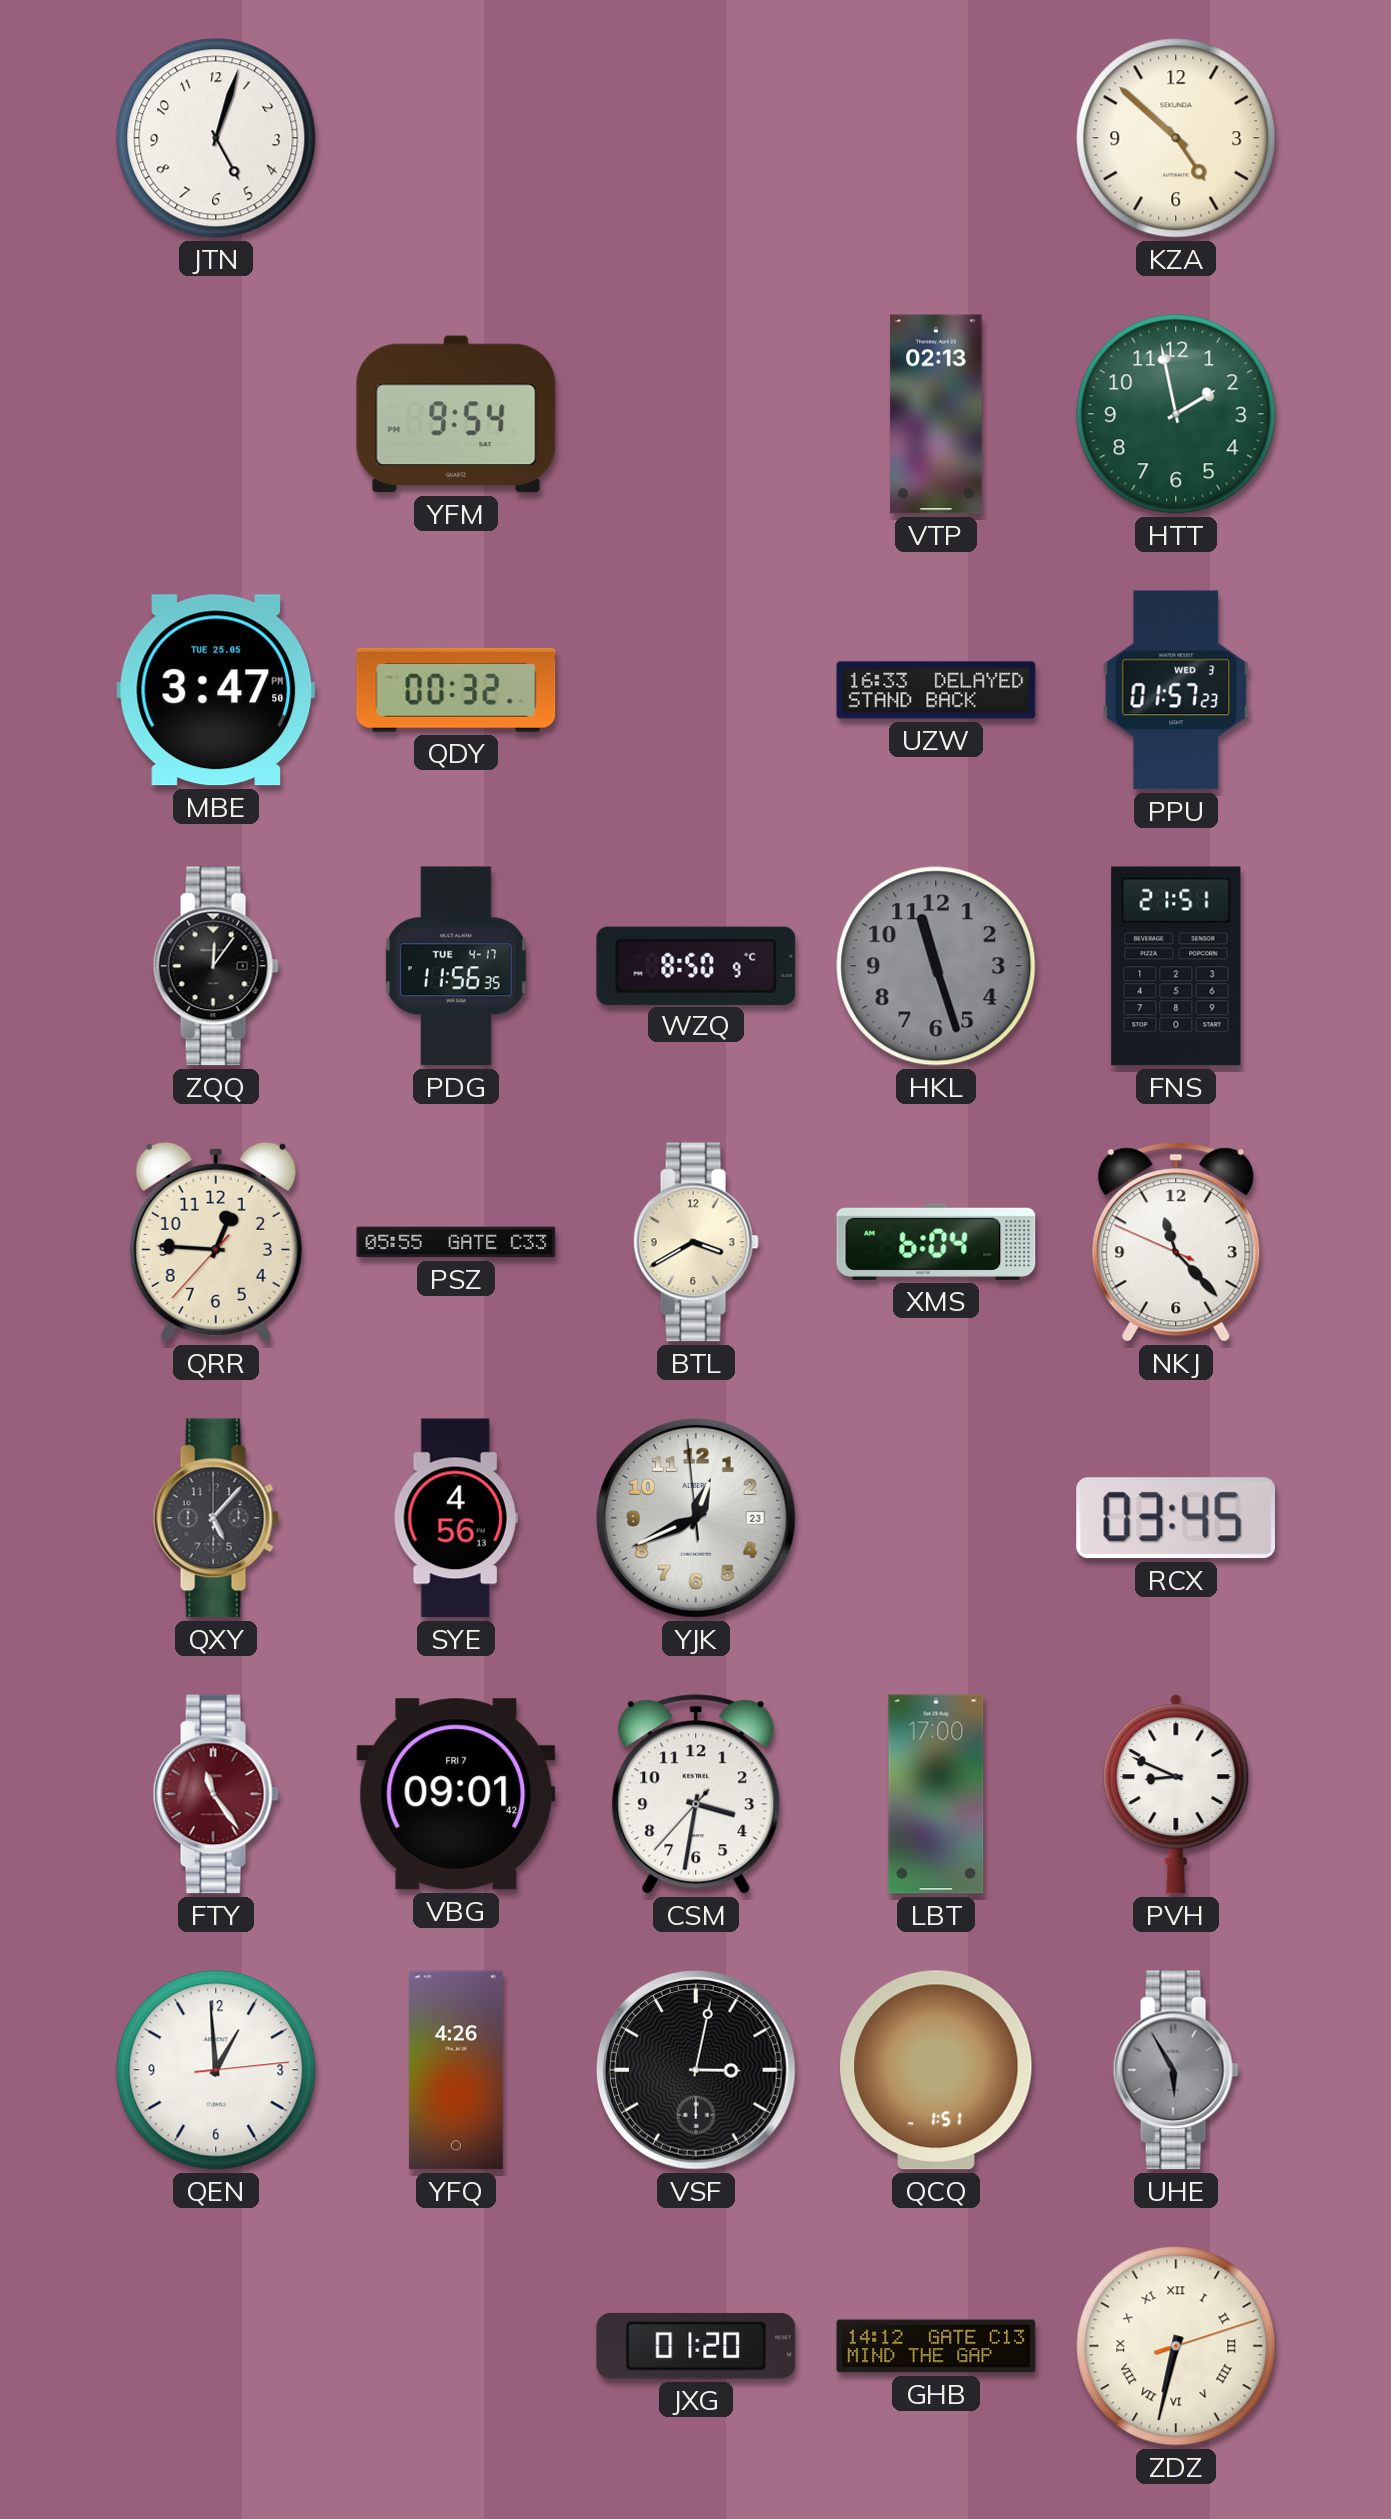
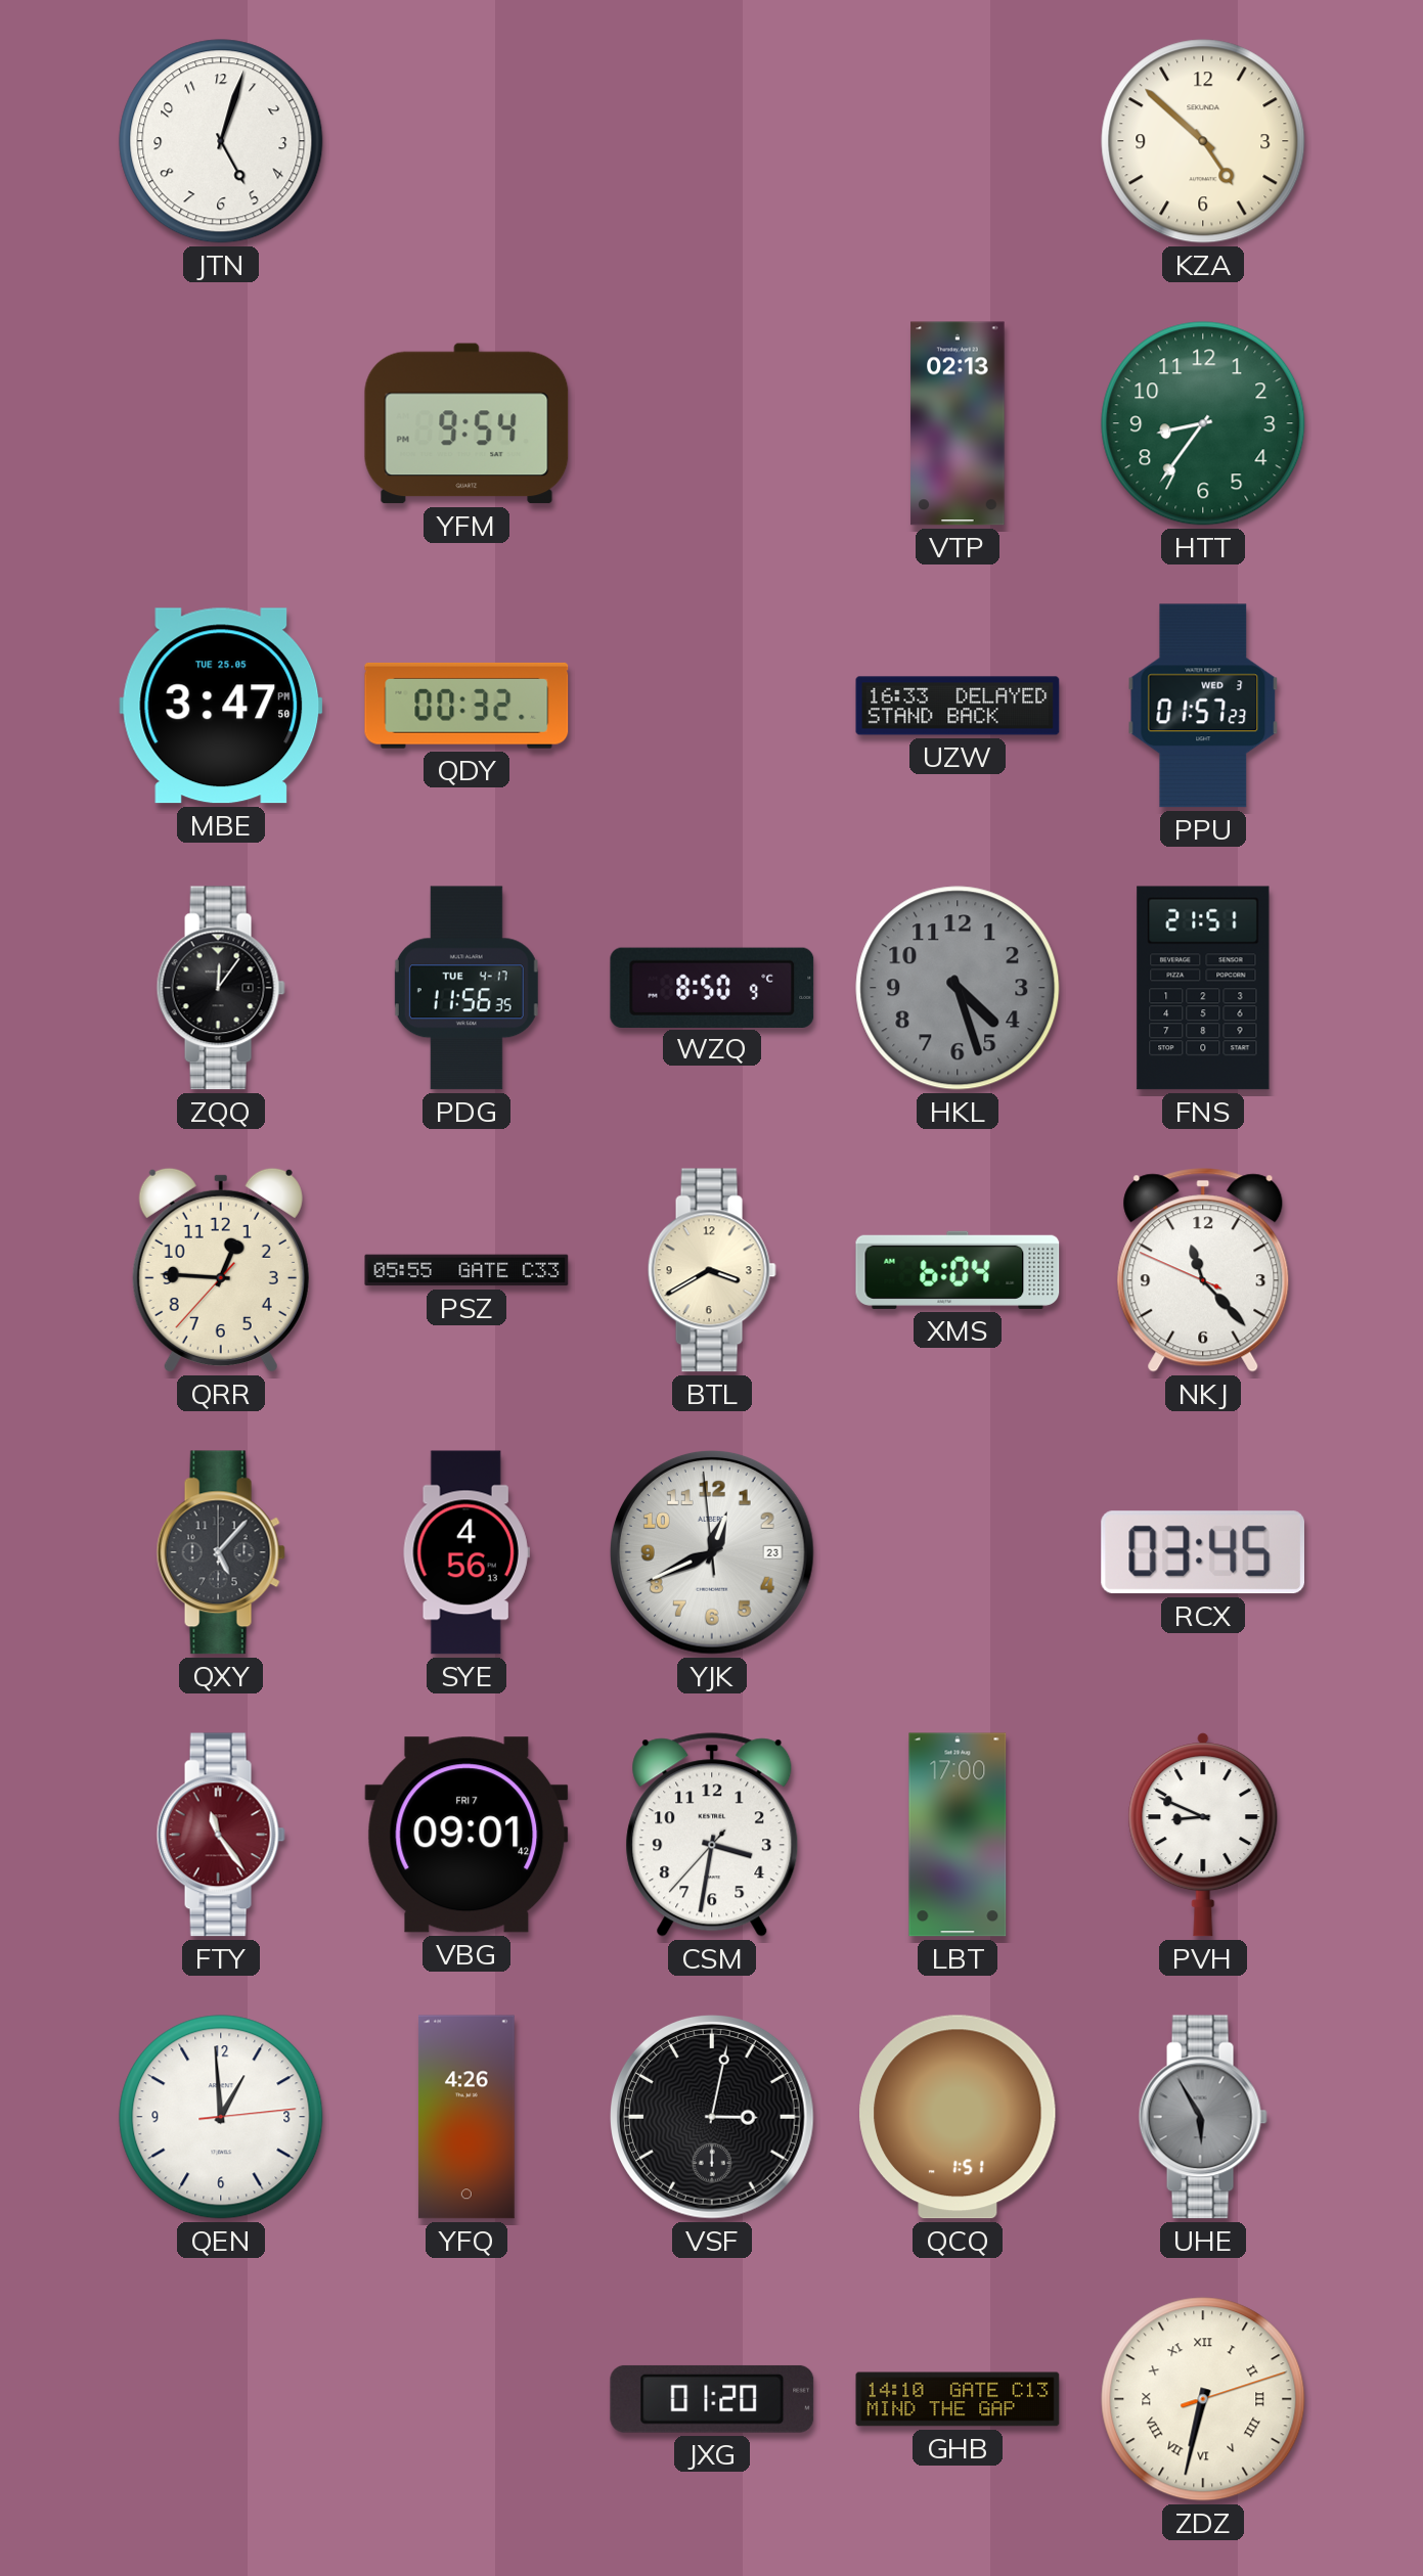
HTT: 1:58 -> 8:36
HKL: 11:27 -> 4:27
GHB: 14:12 -> 14:10
